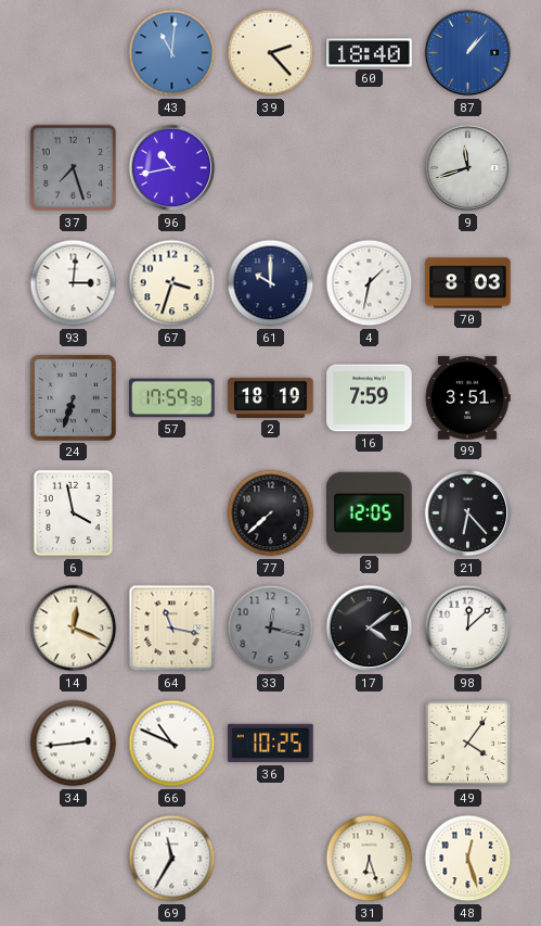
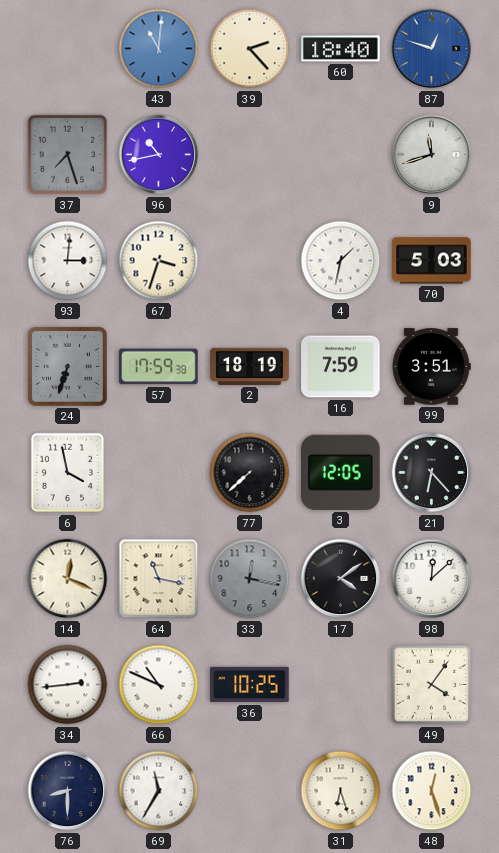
87: 1:07 -> 12:48
61: 10:00 -> none
70: 8:03 -> 5:03
76: none -> 8:30
